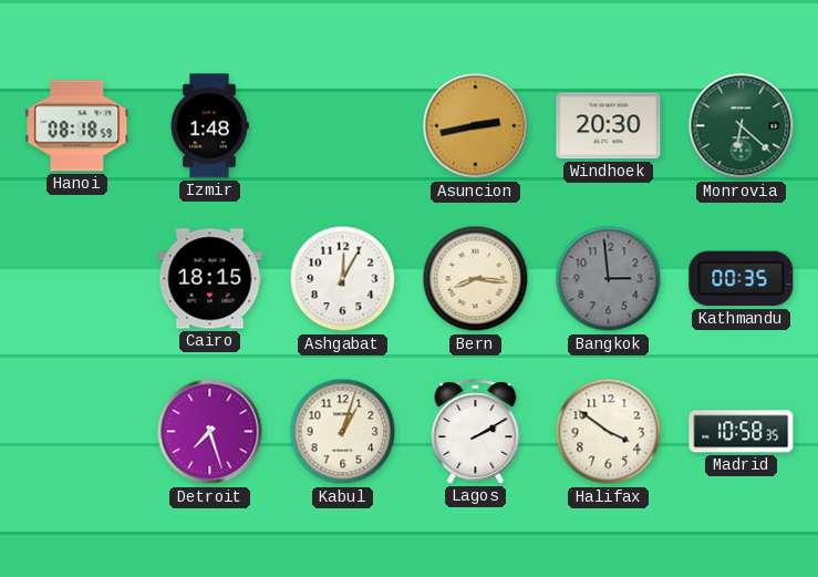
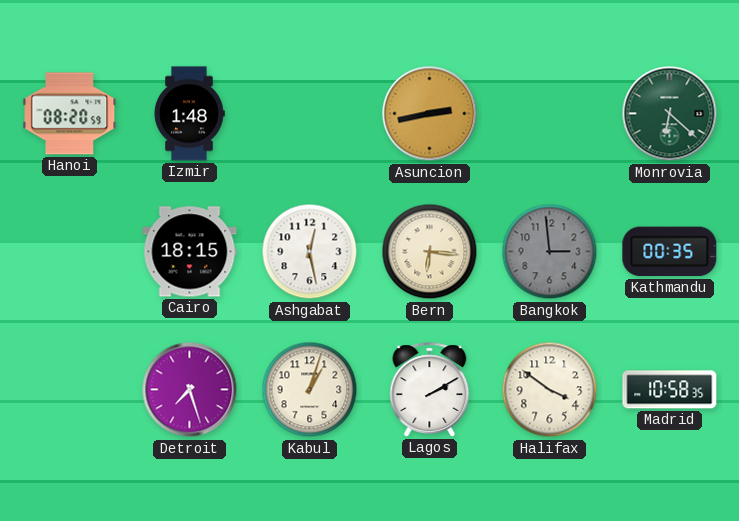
Hanoi: 08:18 -> 08:20
Windhoek: 20:30 -> none
Ashgabat: 12:05 -> 12:28
Bern: 8:16 -> 6:16
